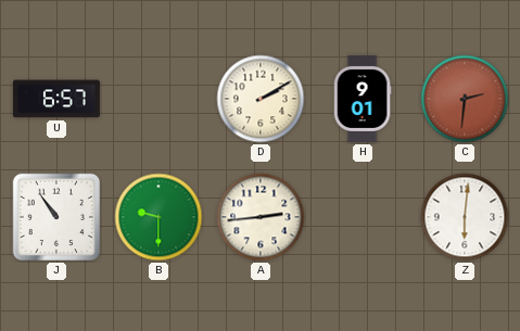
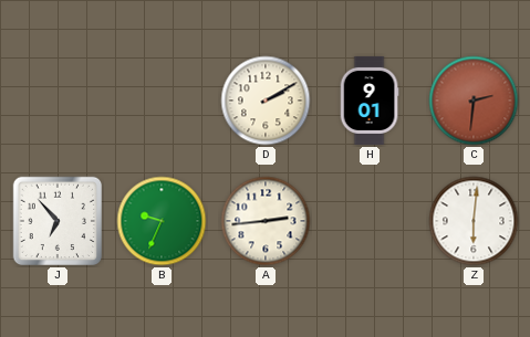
U: 6:57 -> none
J: 10:54 -> 6:53
B: 9:30 -> 9:34
